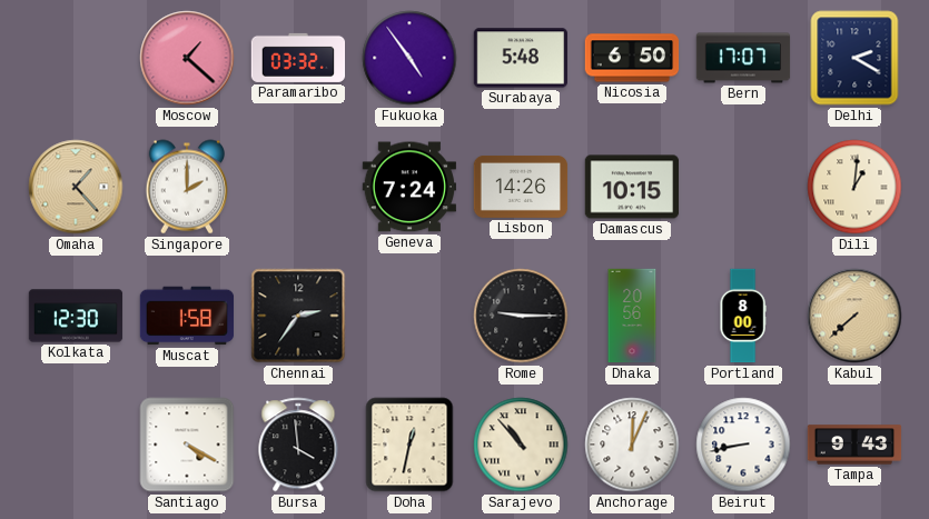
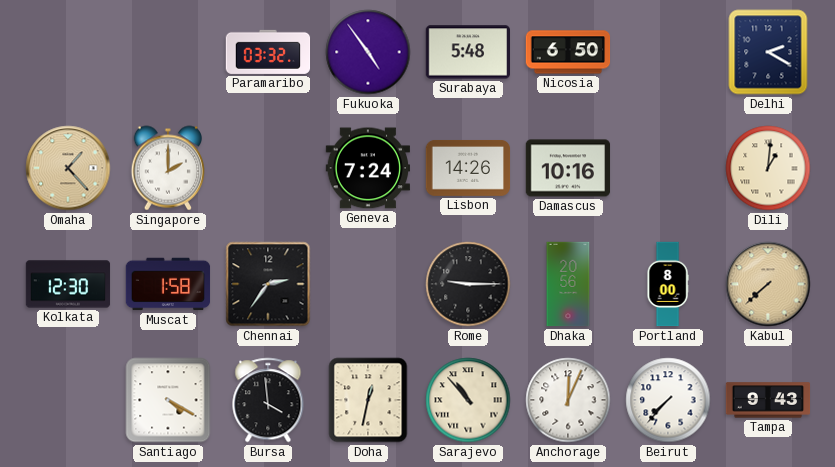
Moscow: 1:22 -> none
Bern: 17:07 -> none
Damascus: 10:15 -> 10:16
Beirut: 8:43 -> 7:37
